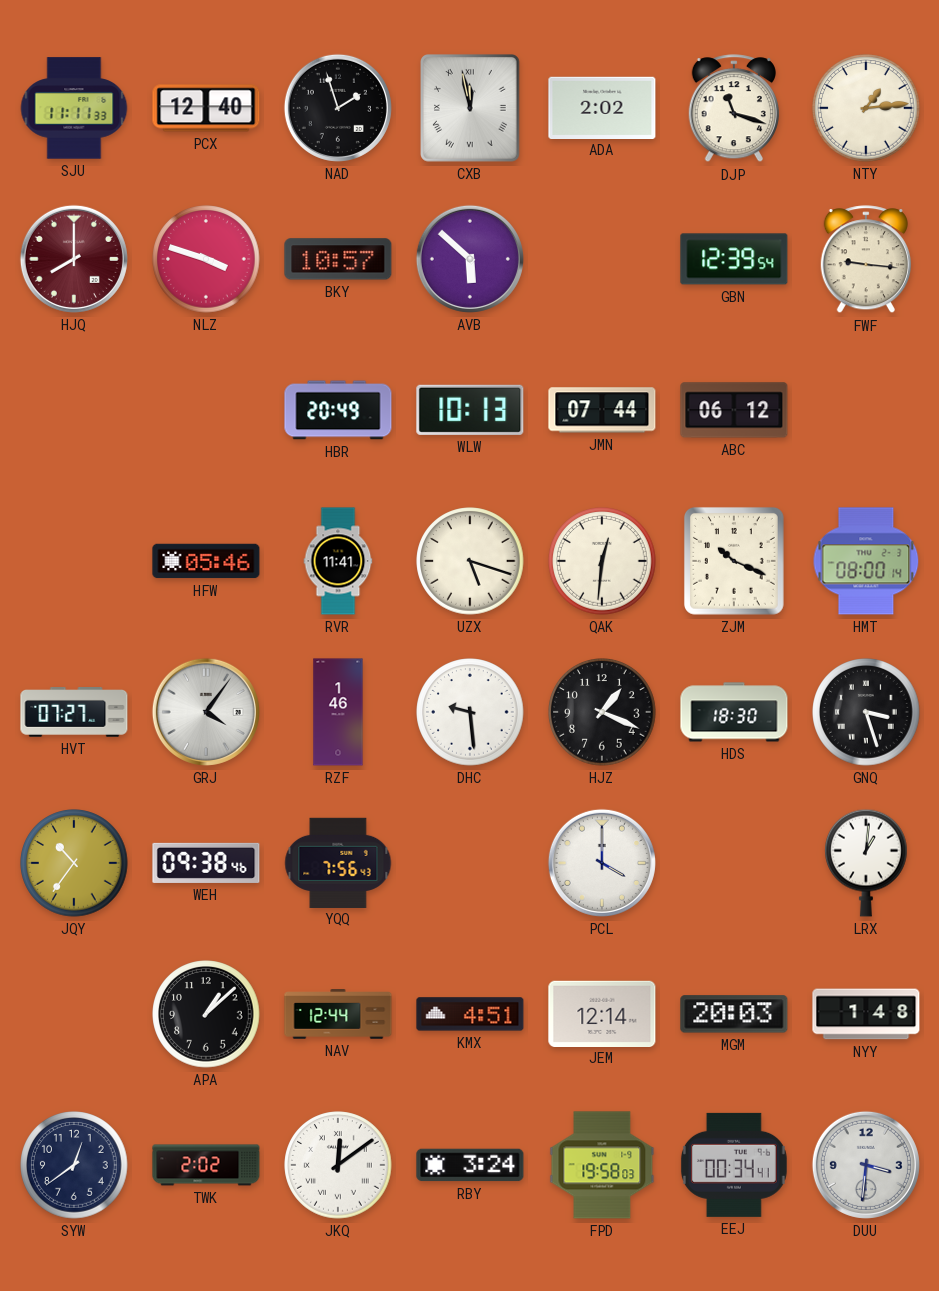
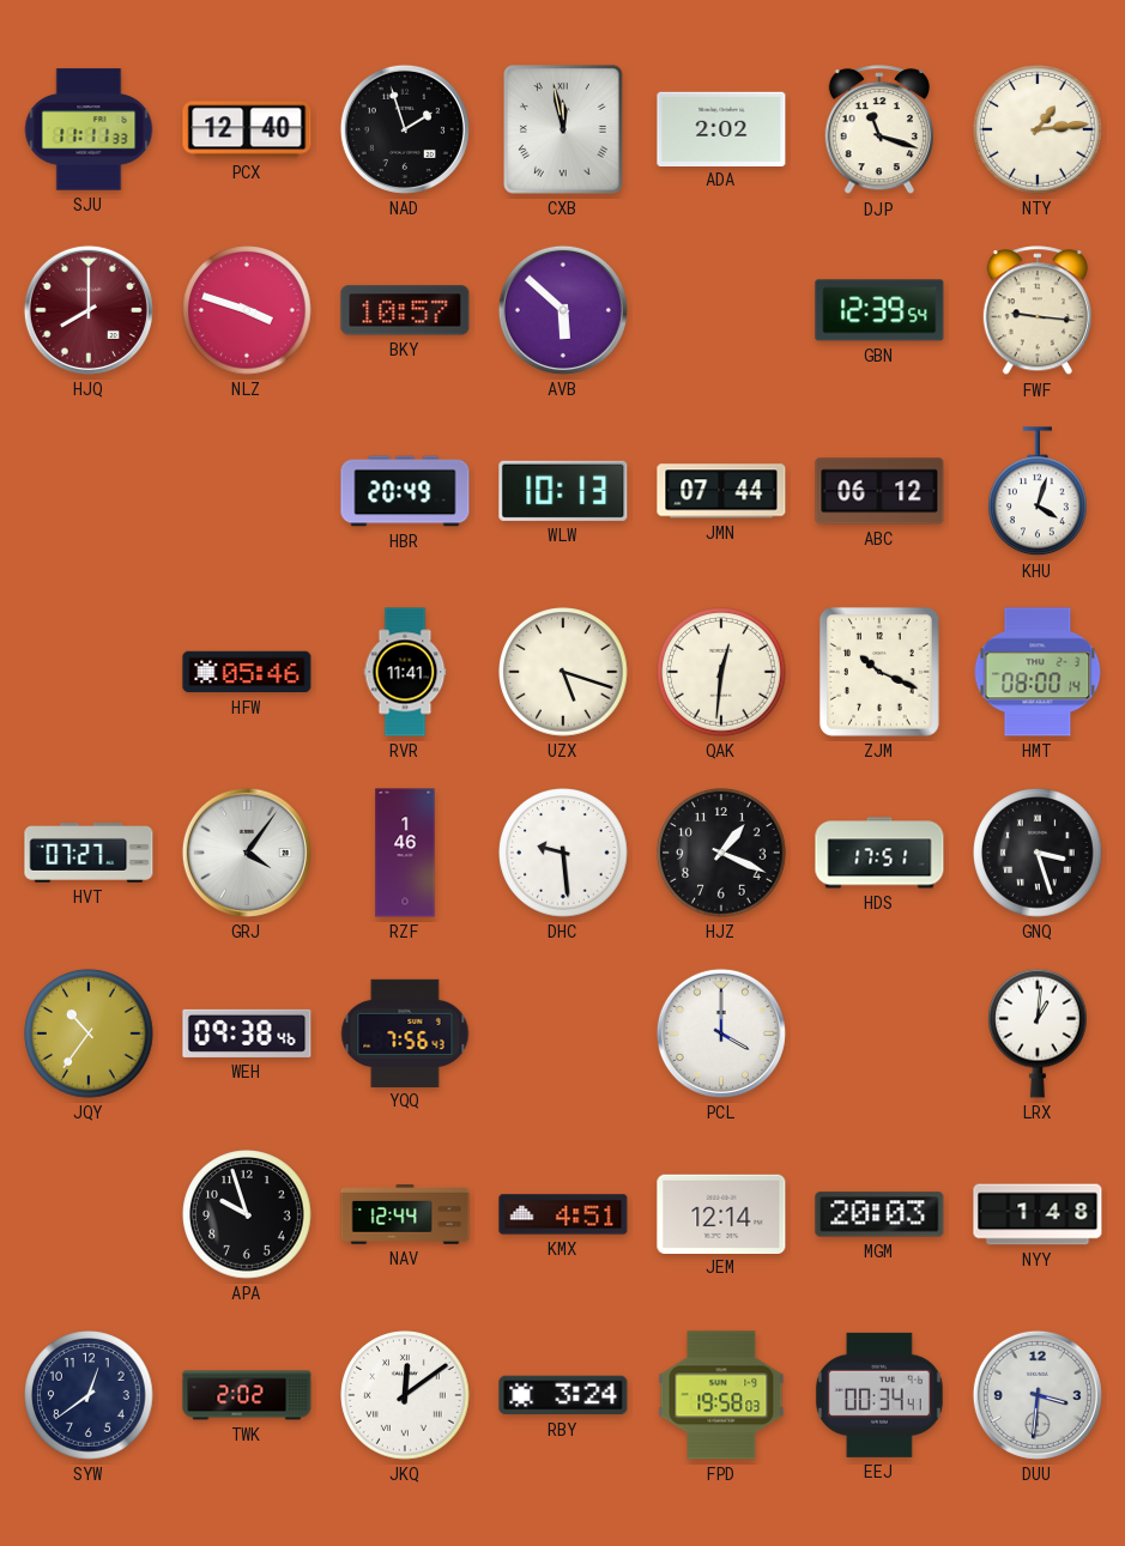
KHU: none -> 4:03
HDS: 18:30 -> 17:51
APA: 1:08 -> 9:57
